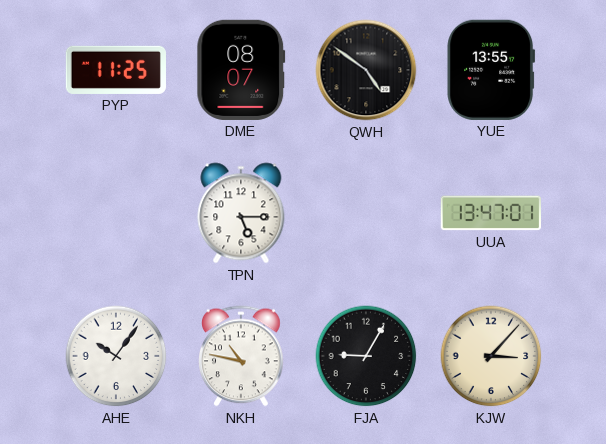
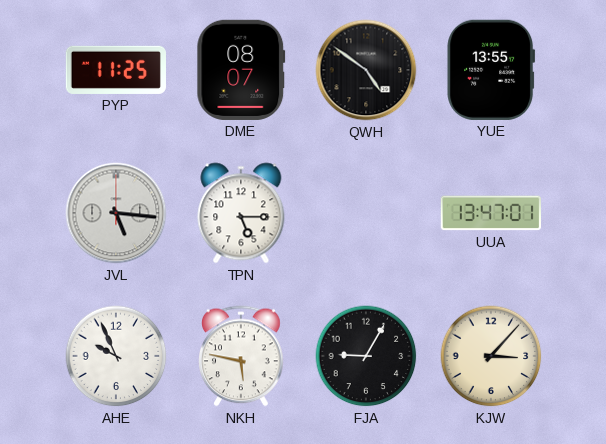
JVL: none -> 5:16
AHE: 10:06 -> 9:56
NKH: 10:47 -> 5:47
